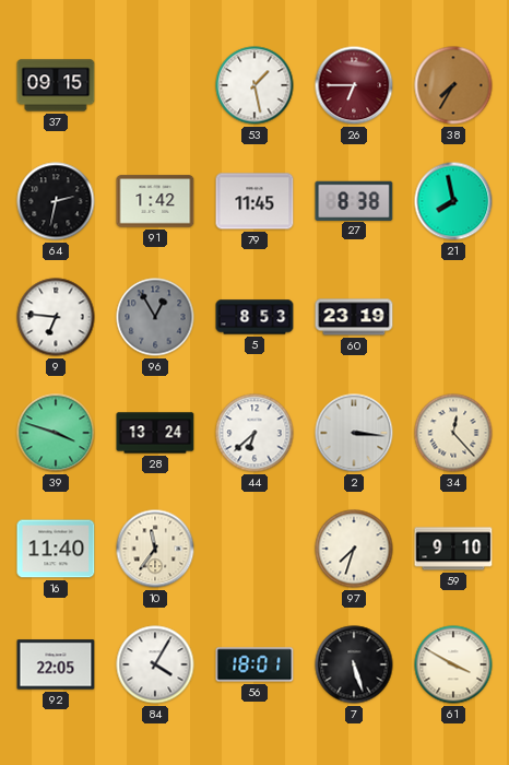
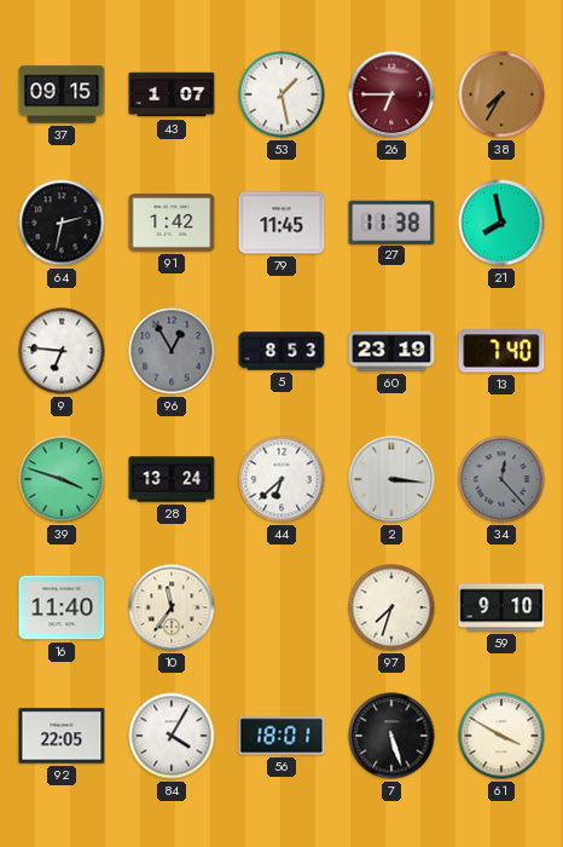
43: none -> 1:07
27: 8:38 -> 11:38
13: none -> 7:40
34 dial: cream -> grey
